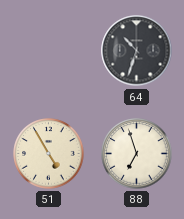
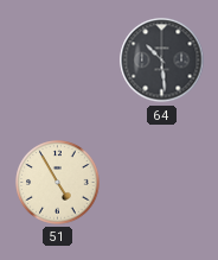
64: 10:33 -> 10:29
88: 6:57 -> none
